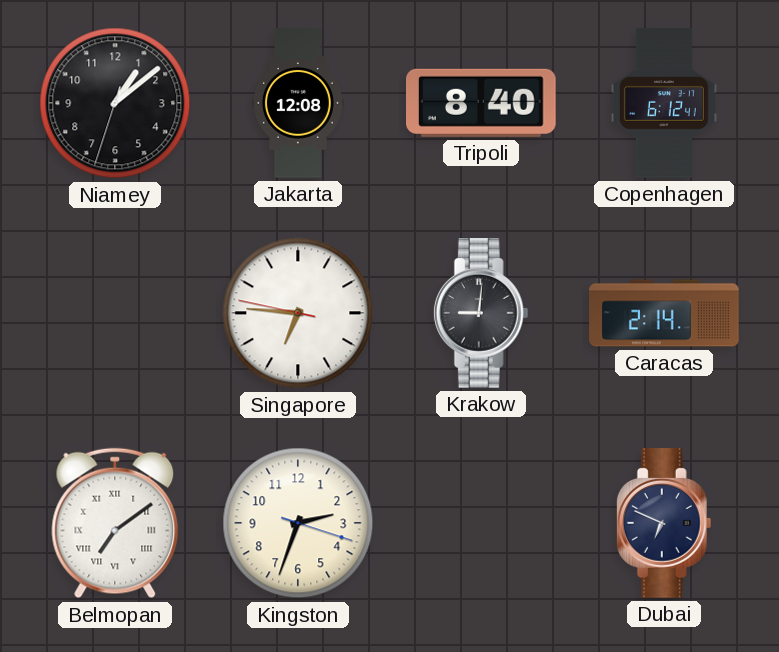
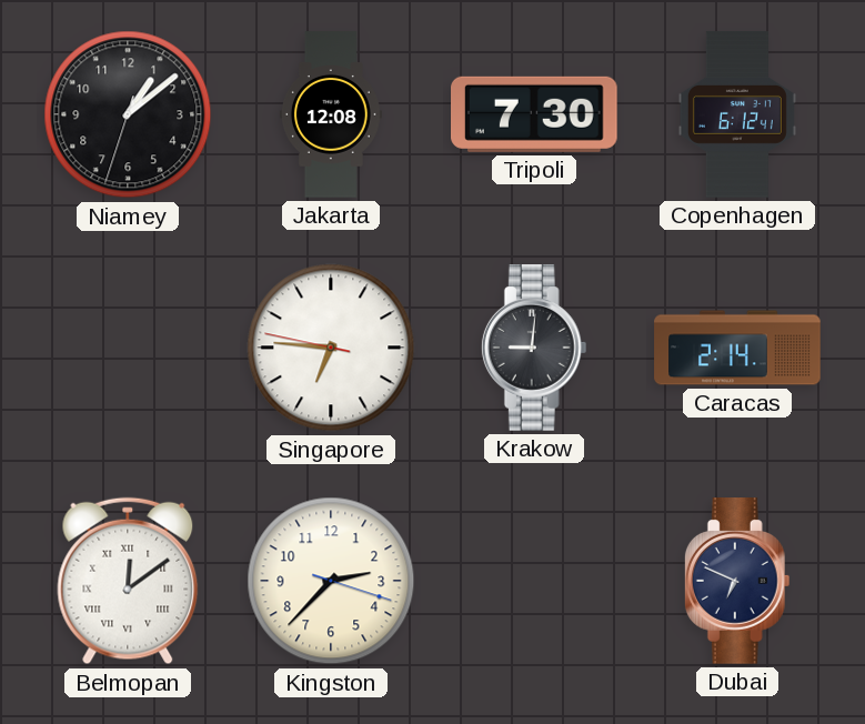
Tripoli: 8:40 -> 7:30
Belmopan: 7:09 -> 12:09
Kingston: 2:33 -> 2:37
